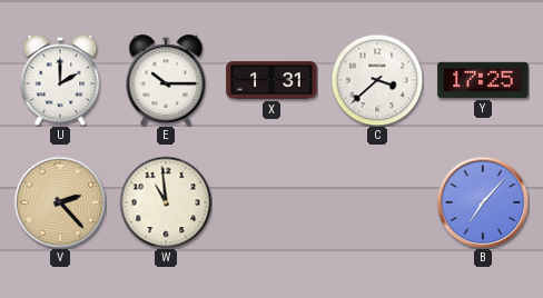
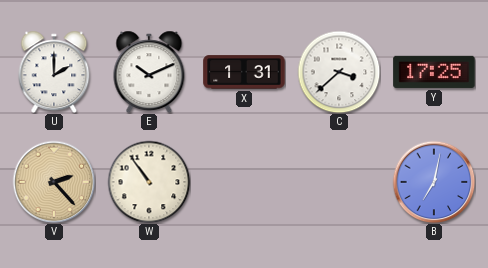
E: 10:15 -> 10:11
W: 10:59 -> 10:54
B: 7:07 -> 7:02
